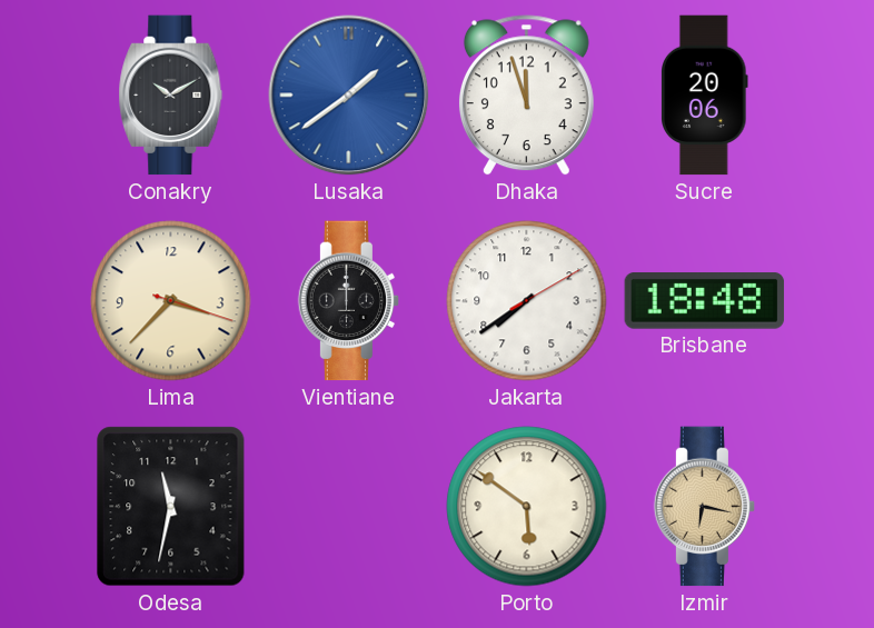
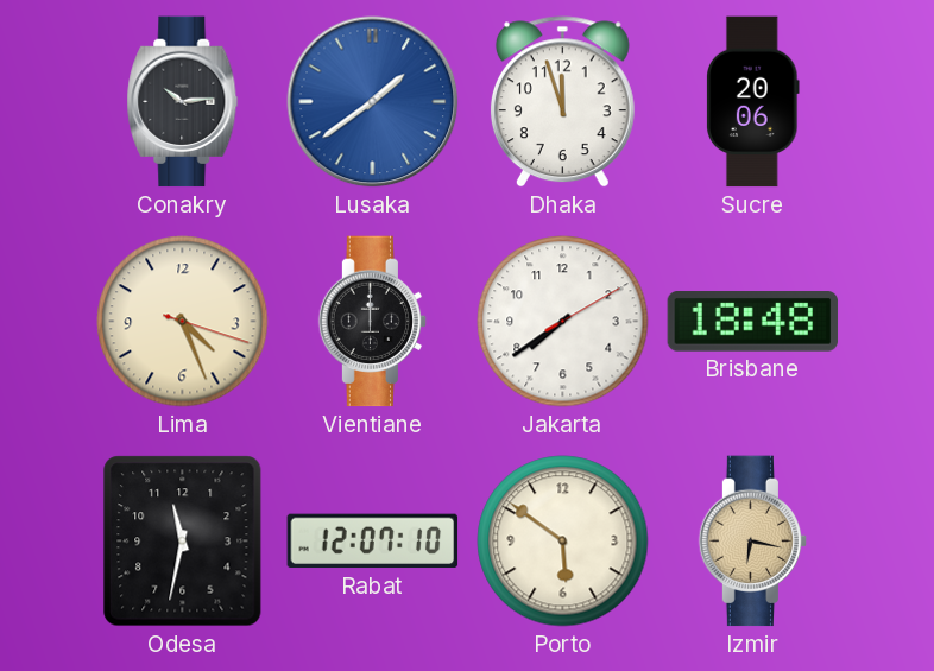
Conakry: 10:10 -> 10:14
Lima: 3:37 -> 4:26
Rabat: none -> 12:07
